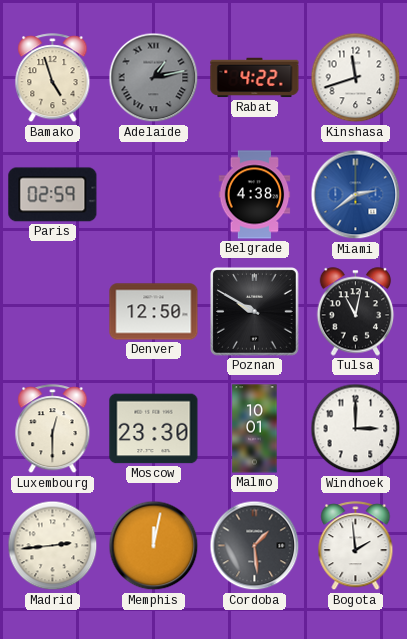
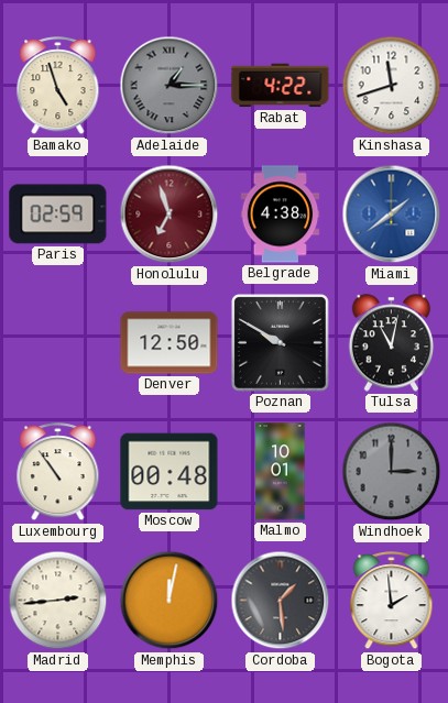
Adelaide: 1:13 -> 1:15
Honolulu: none -> 6:57
Miami: 2:39 -> 1:39
Luxembourg: 12:30 -> 10:54
Moscow: 23:30 -> 00:48
Windhoek dial: white -> grey
